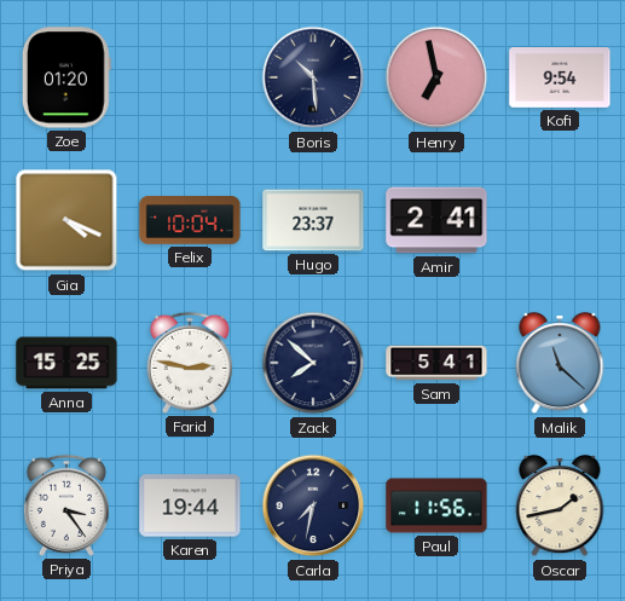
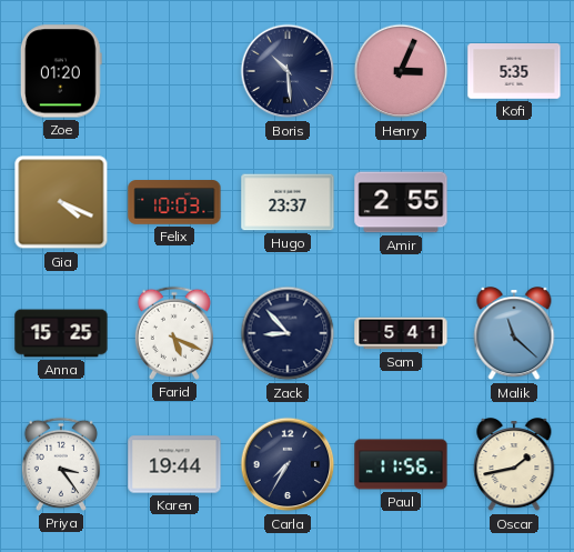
Henry: 6:58 -> 3:04
Kofi: 9:54 -> 5:35
Felix: 10:04 -> 10:03
Amir: 2:41 -> 2:55
Farid: 2:47 -> 5:19
Zack: 7:52 -> 8:53
Carla: 7:32 -> 7:35
